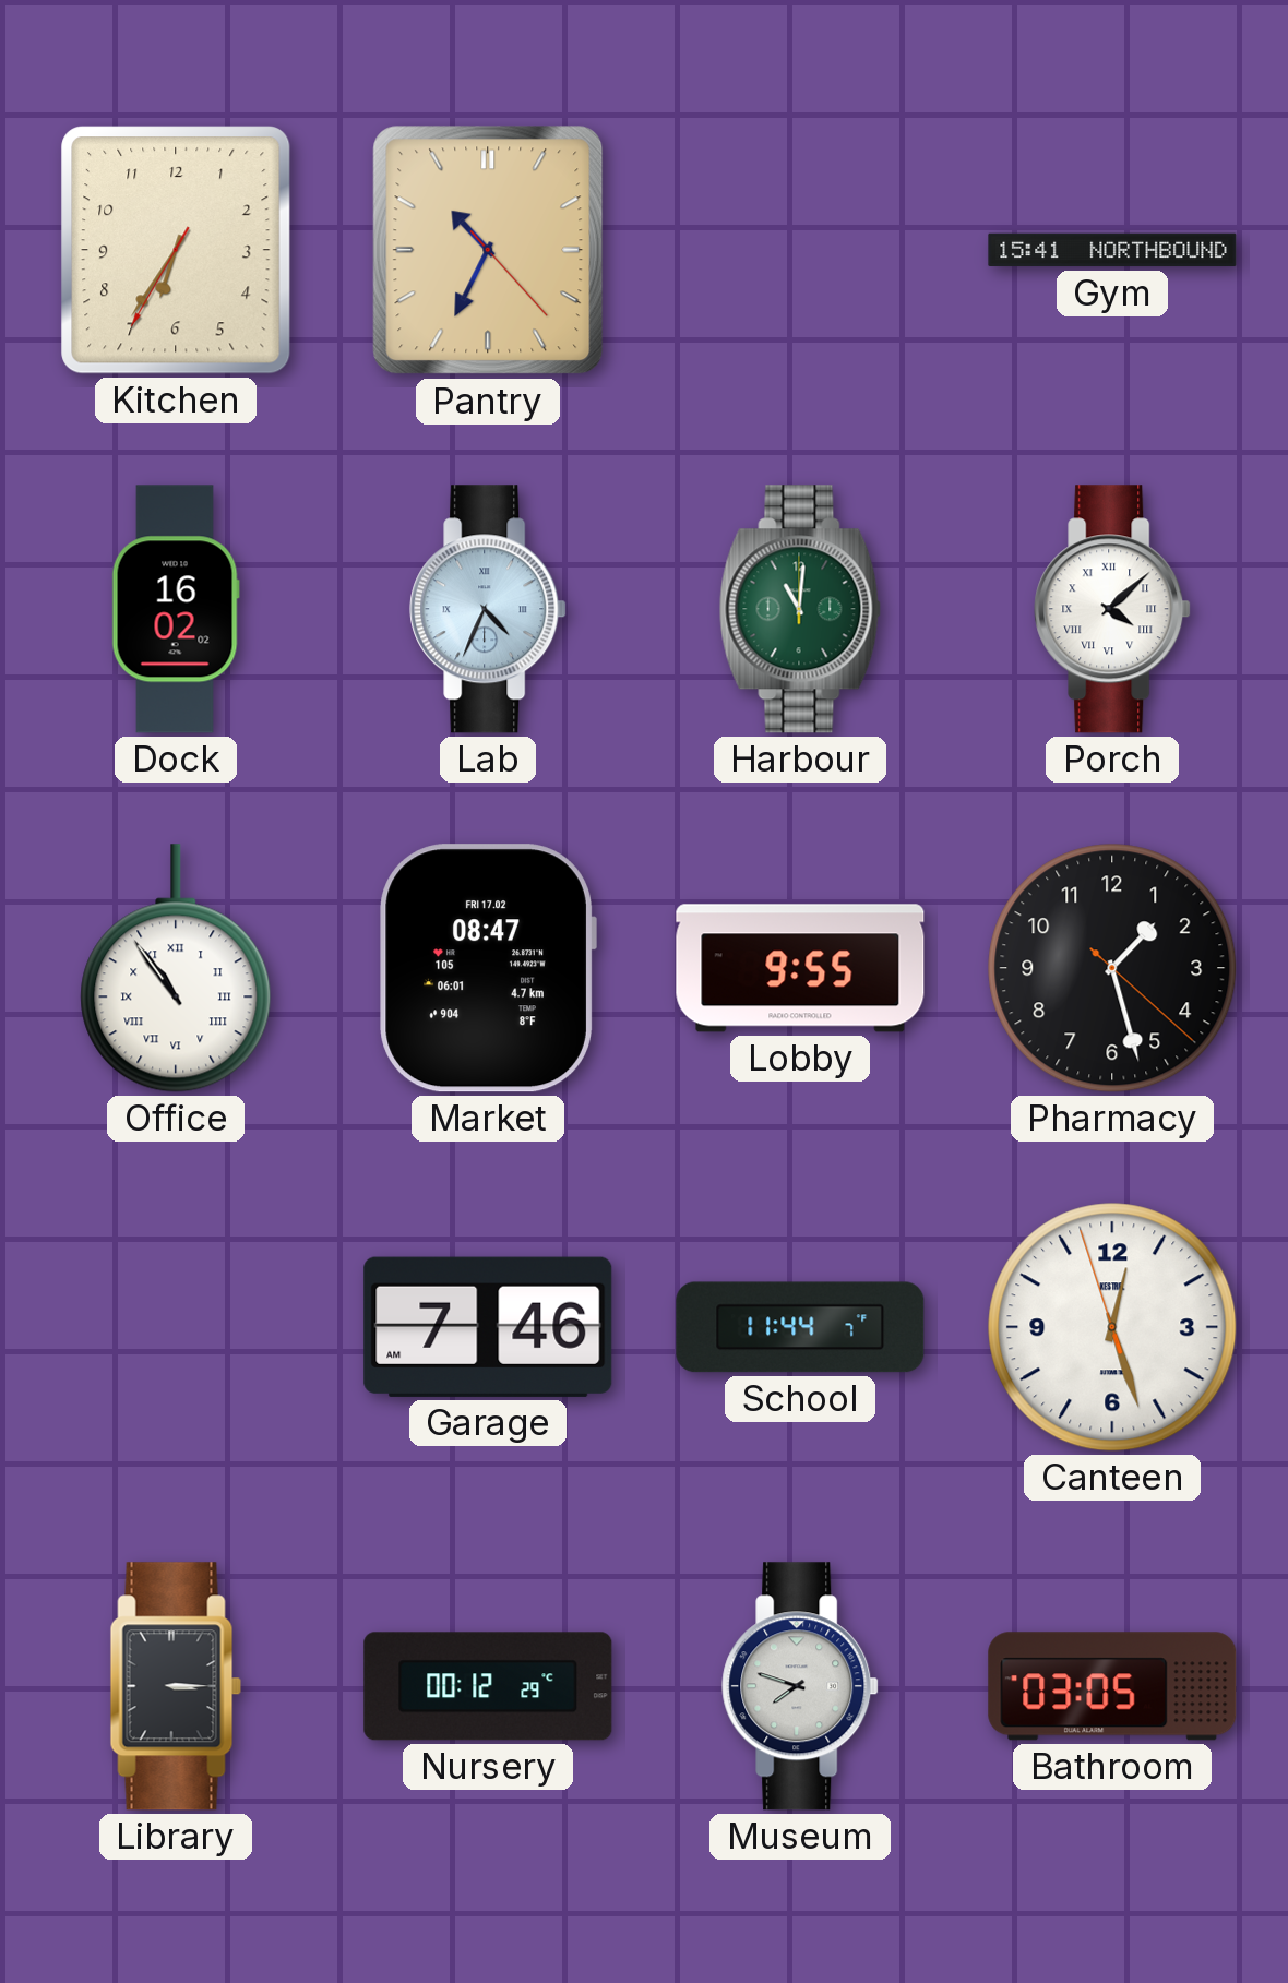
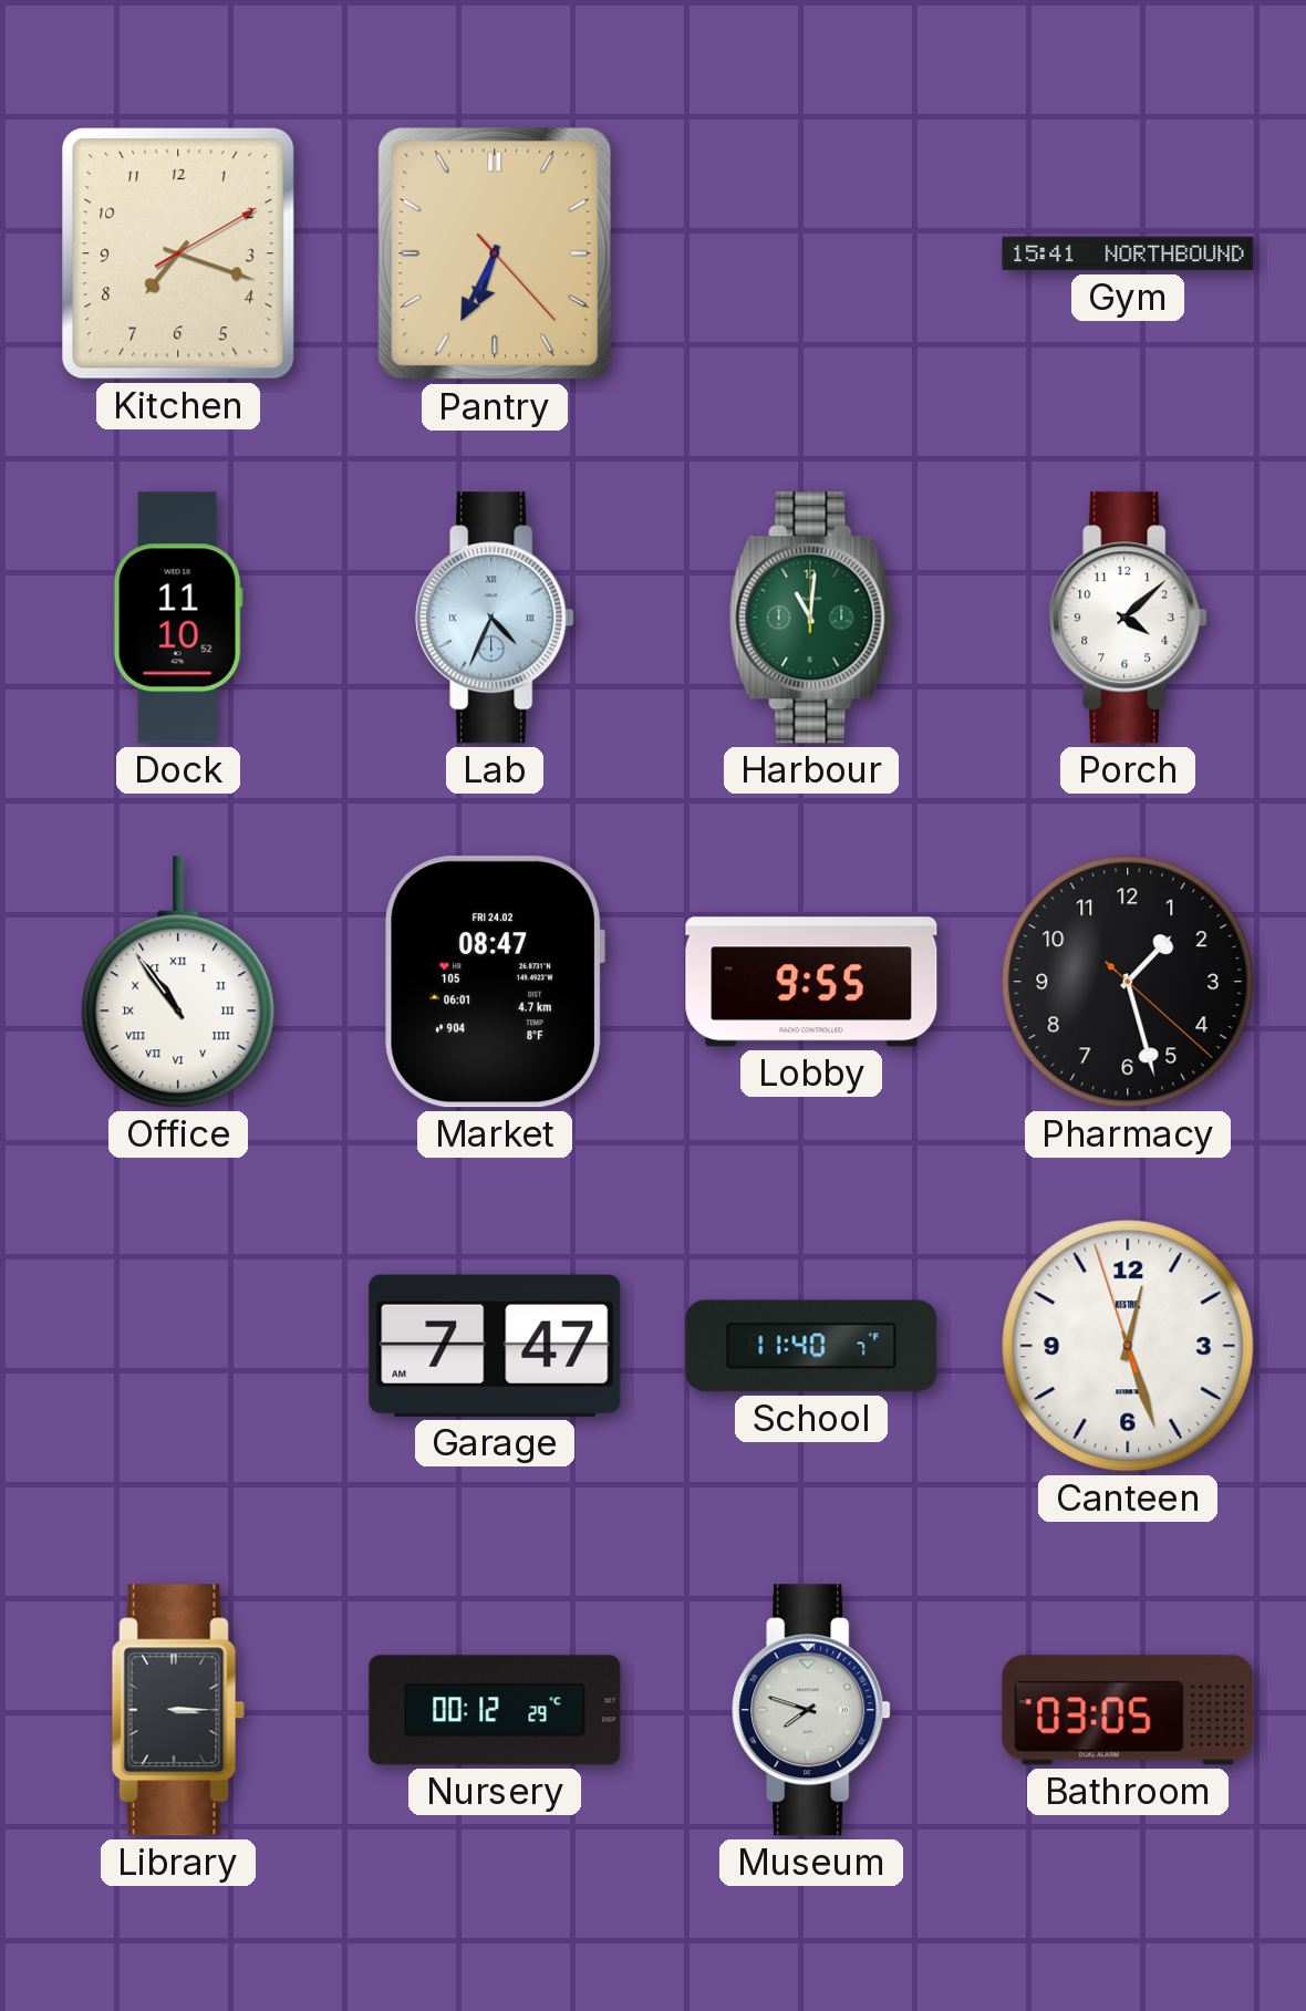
Kitchen: 6:35 -> 7:18
Pantry: 10:34 -> 6:34
Dock: 16:02 -> 11:10
Porch numerals: Roman -> Arabic
Market date: FRI 17.02 -> FRI 24.02
Garage: 7:46 -> 7:47
School: 11:44 -> 11:40
